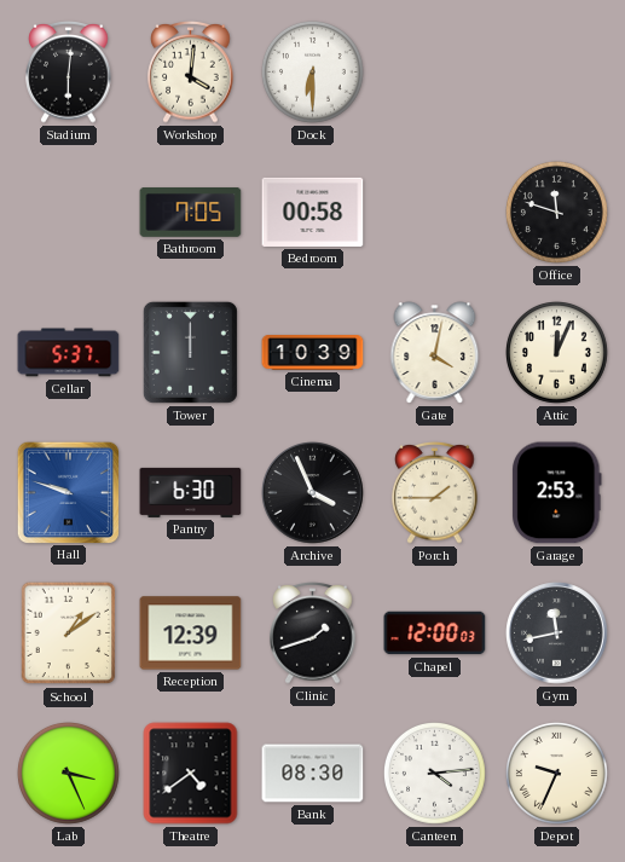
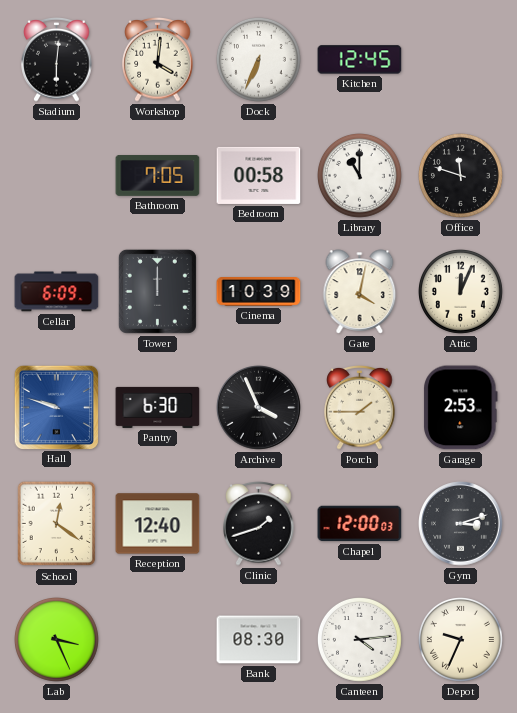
Dock: 6:30 -> 6:34
Kitchen: none -> 12:45
Library: none -> 11:00
Cellar: 5:37 -> 6:09
School: 1:09 -> 12:21
Reception: 12:39 -> 12:40
Gym: 11:43 -> 3:12
Theatre: 4:39 -> none
